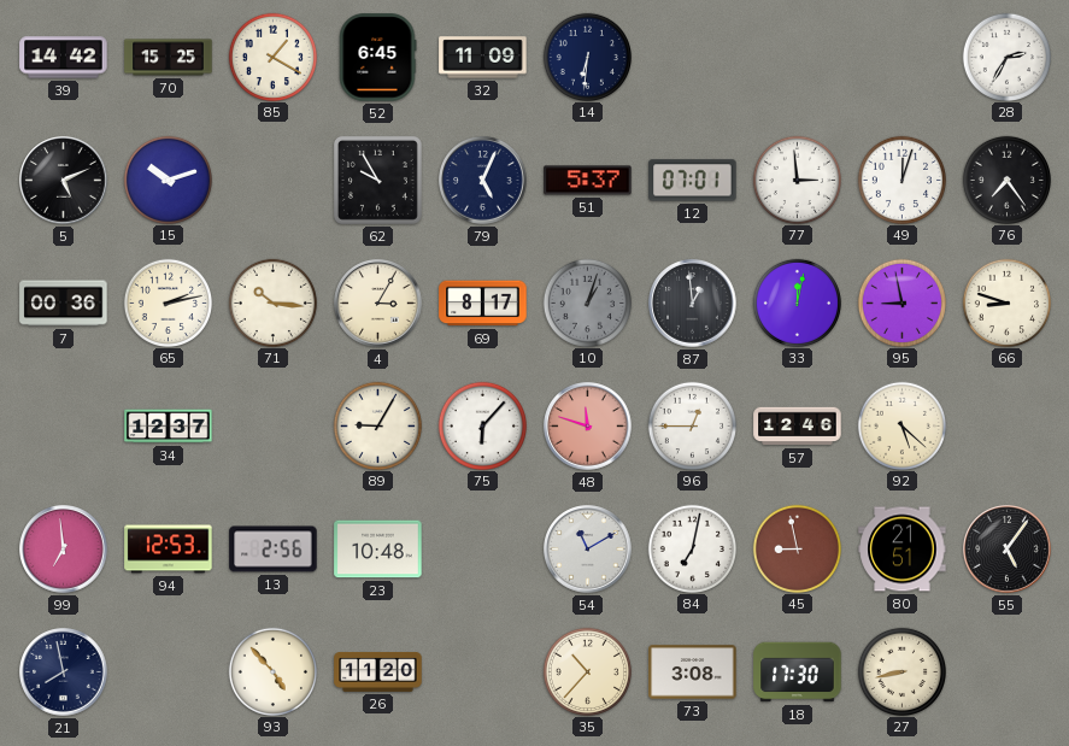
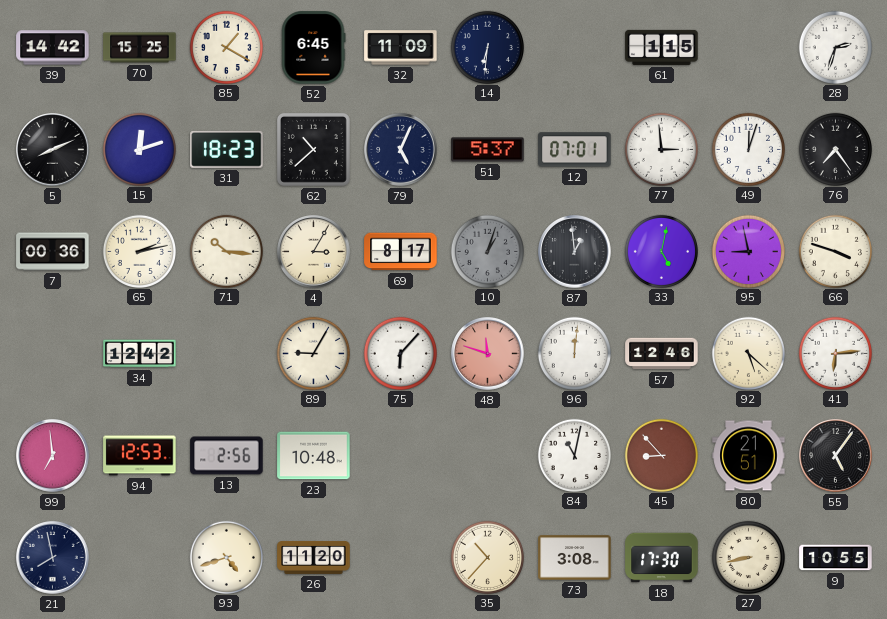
61: none -> 1:15
28: 2:35 -> 2:33
5: 5:11 -> 8:11
15: 10:12 -> 12:12
31: none -> 18:23
62: 9:55 -> 10:38
33: 12:02 -> 5:02
66: 8:48 -> 3:48
34: 12:37 -> 12:42
96: 12:45 -> 12:01
41: none -> 6:14
54: 11:10 -> none
84: 7:02 -> 11:02
45: 8:58 -> 8:53
93: 4:53 -> 4:42
9: none -> 10:55
